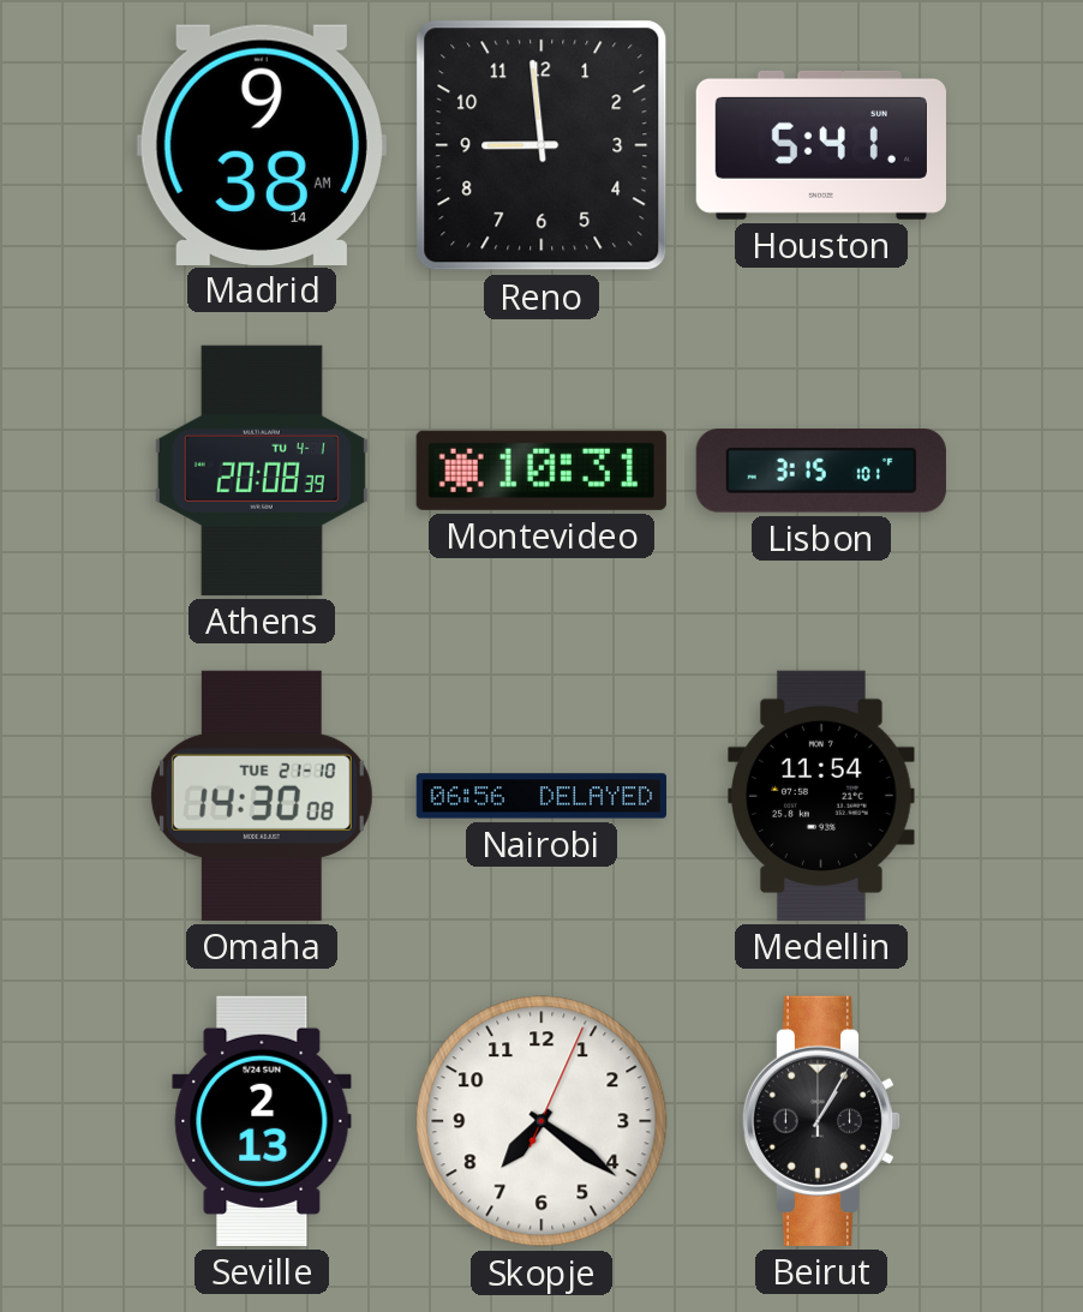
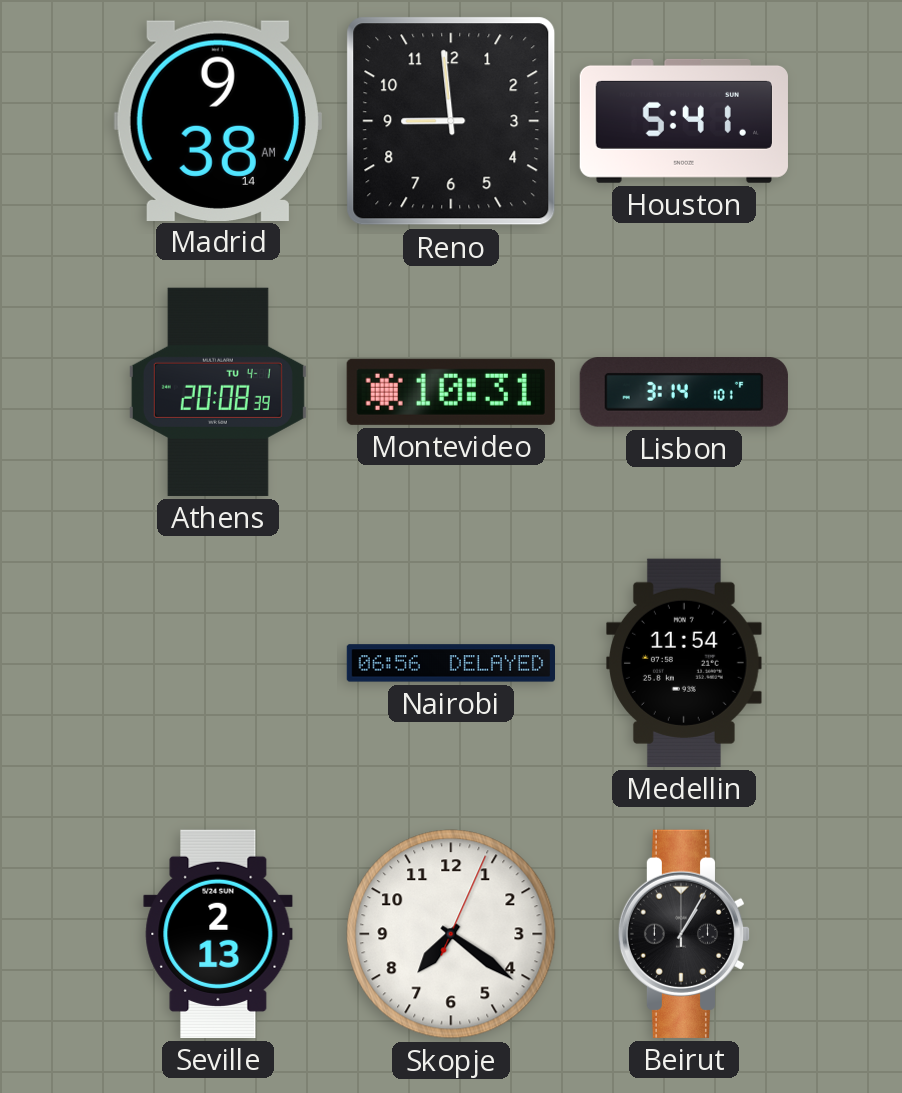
Lisbon: 3:15 -> 3:14
Omaha: 14:30 -> none
